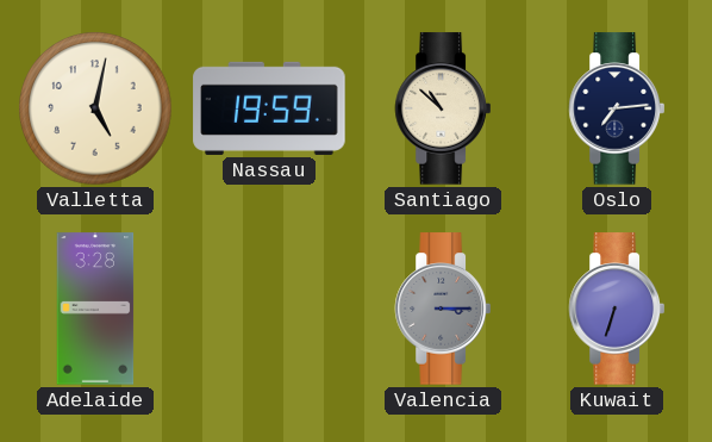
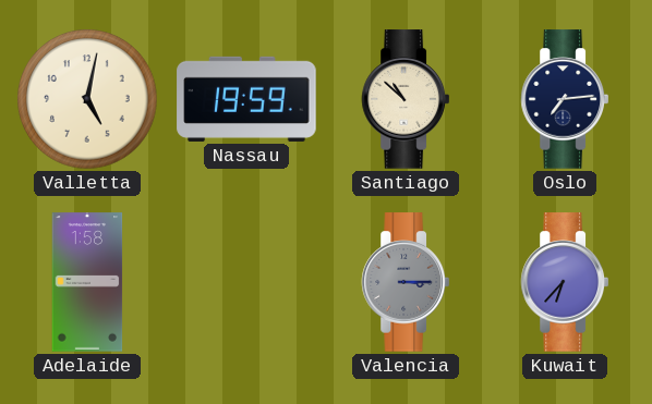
Adelaide: 3:28 -> 1:58
Kuwait: 6:33 -> 6:37
